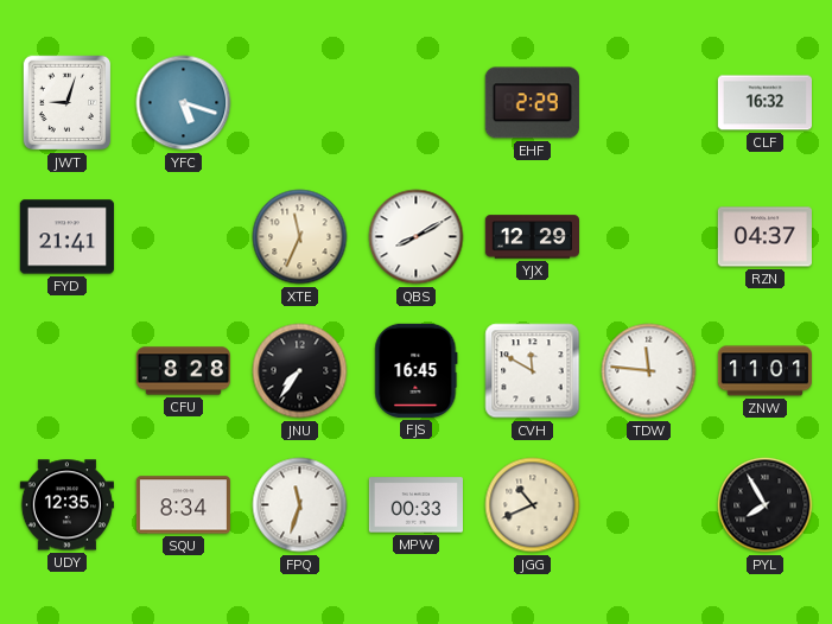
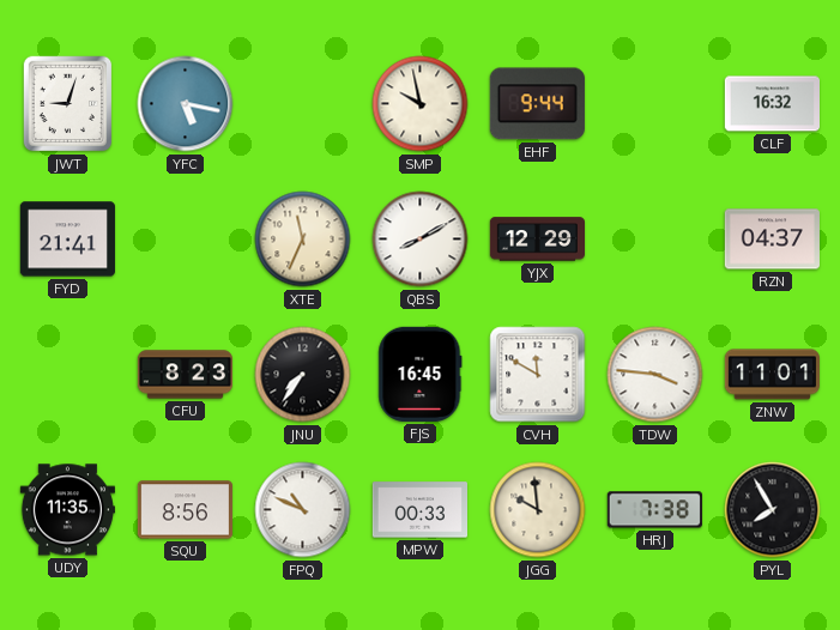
YFC: 5:18 -> 5:17
SMP: none -> 9:58
EHF: 2:29 -> 9:44
CFU: 8:28 -> 8:23
TDW: 11:46 -> 3:46
UDY: 12:35 -> 11:35
SQU: 8:34 -> 8:56
FPQ: 11:33 -> 10:49
JGG: 10:41 -> 9:59
HRJ: none -> 7:38
